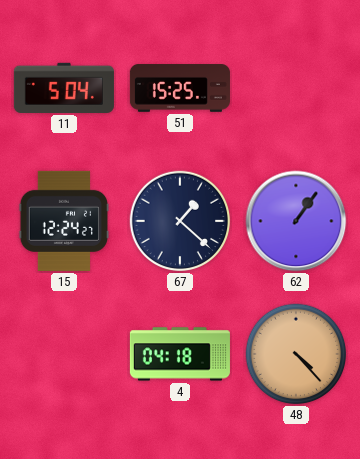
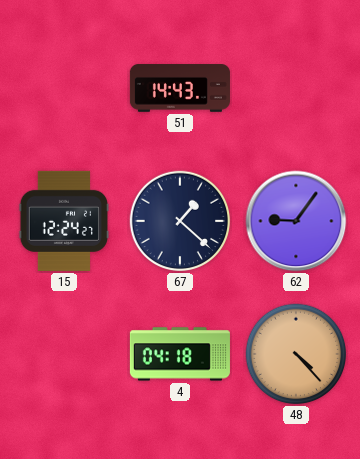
11: 5:04 -> none
51: 15:25 -> 14:43
62: 1:06 -> 9:06
